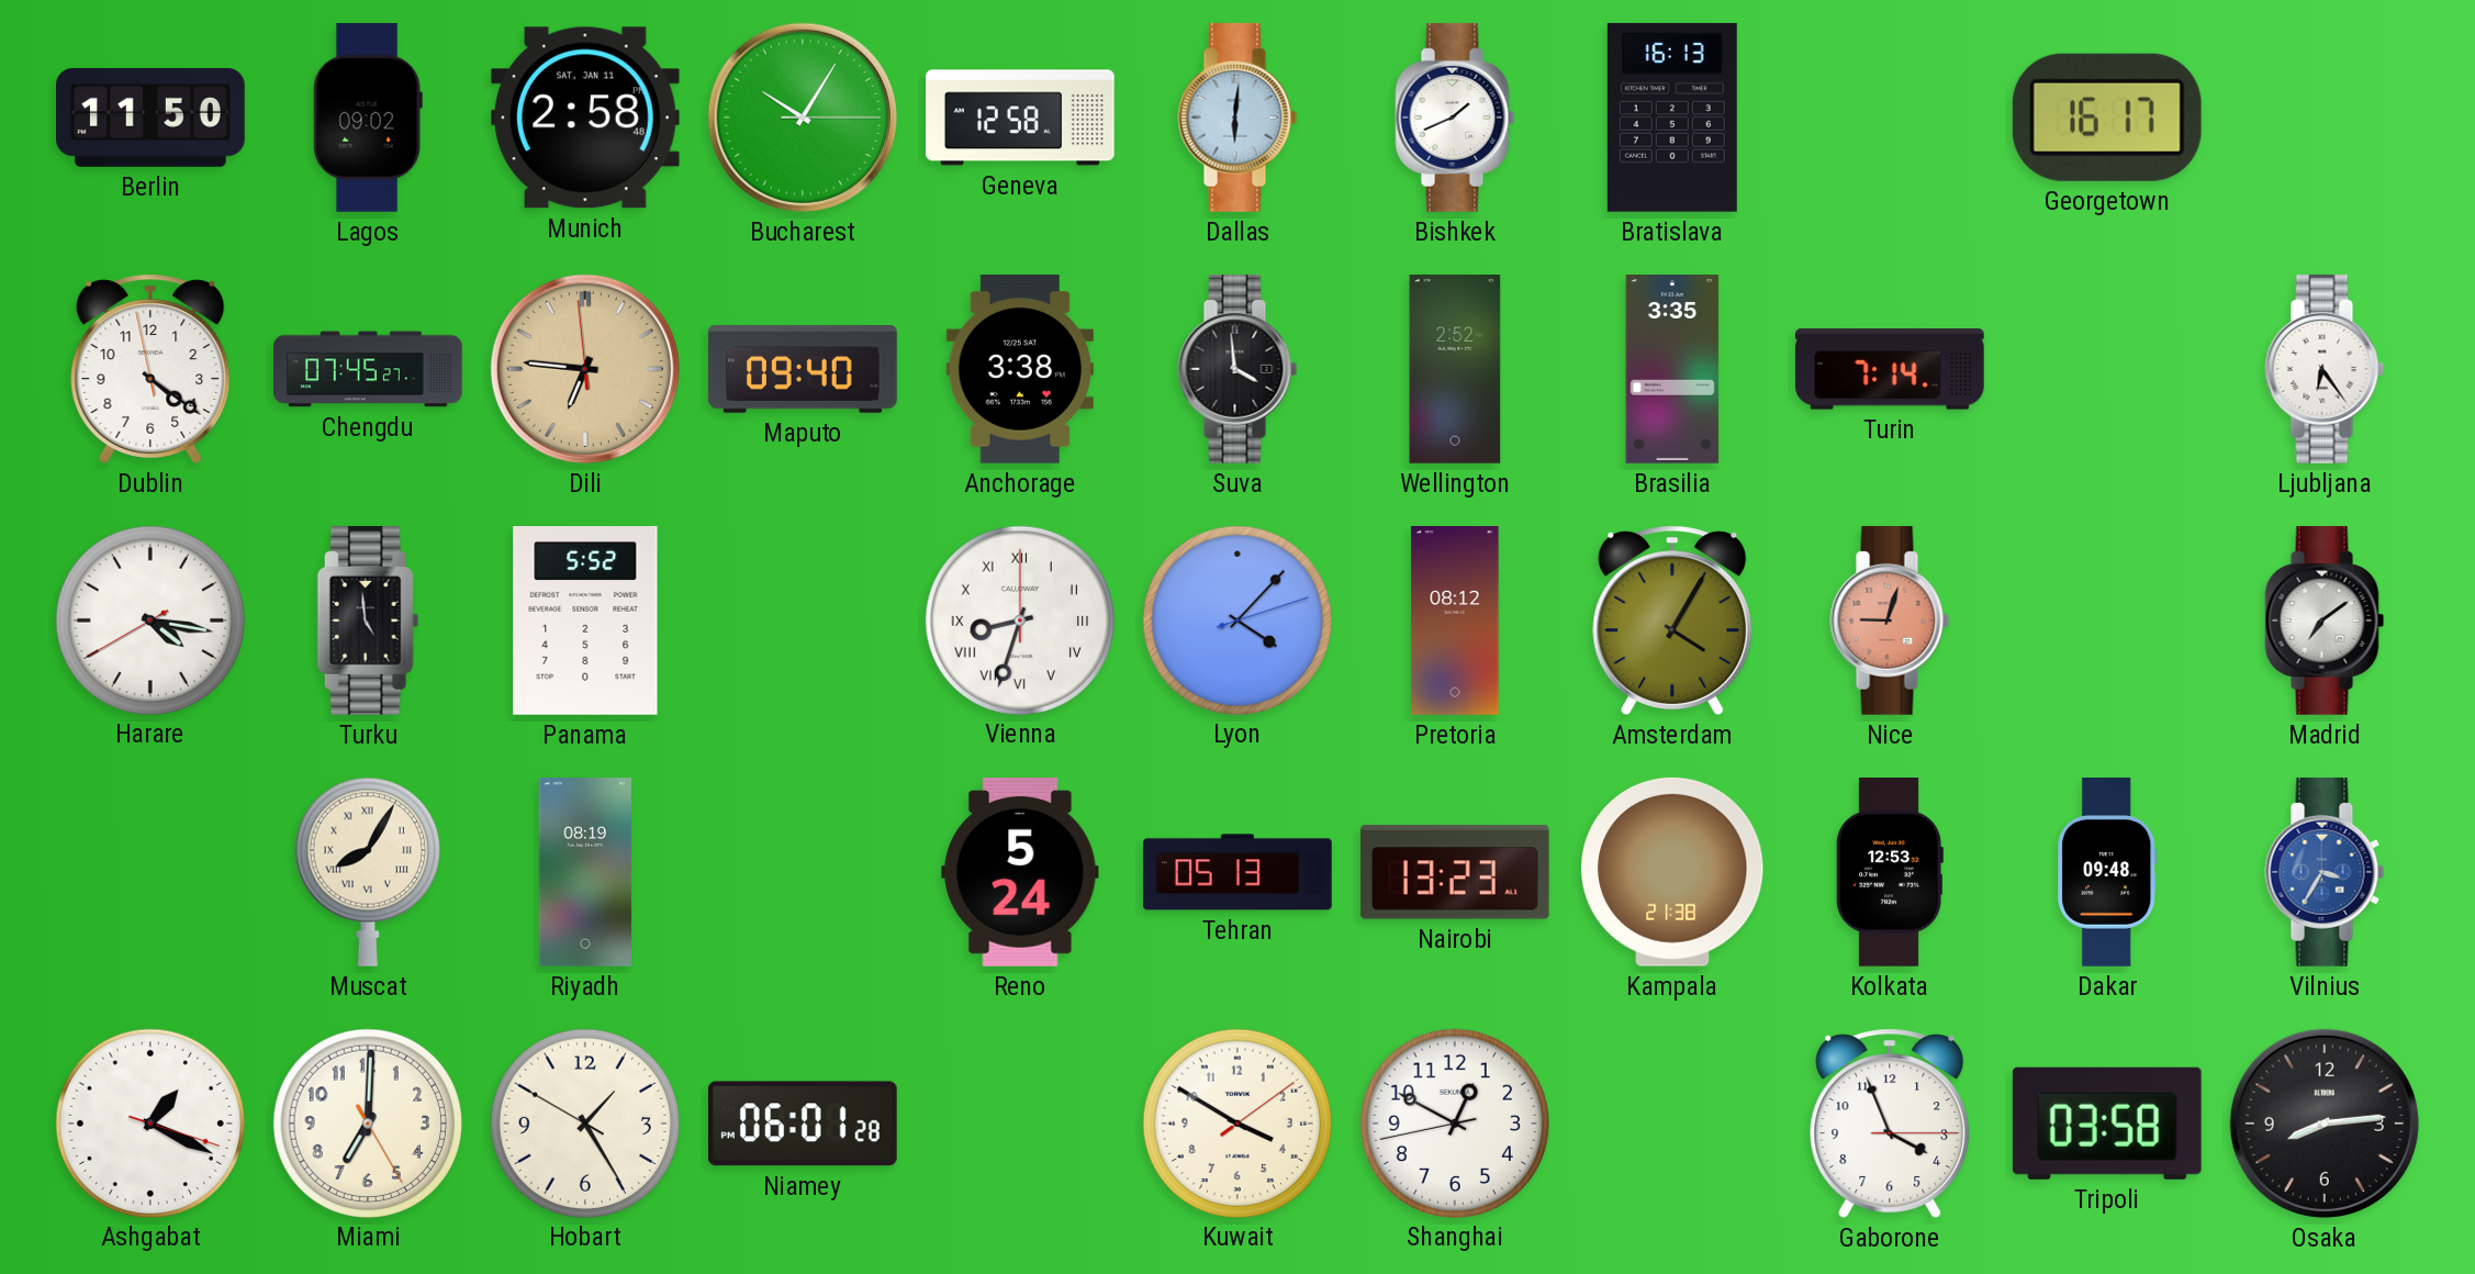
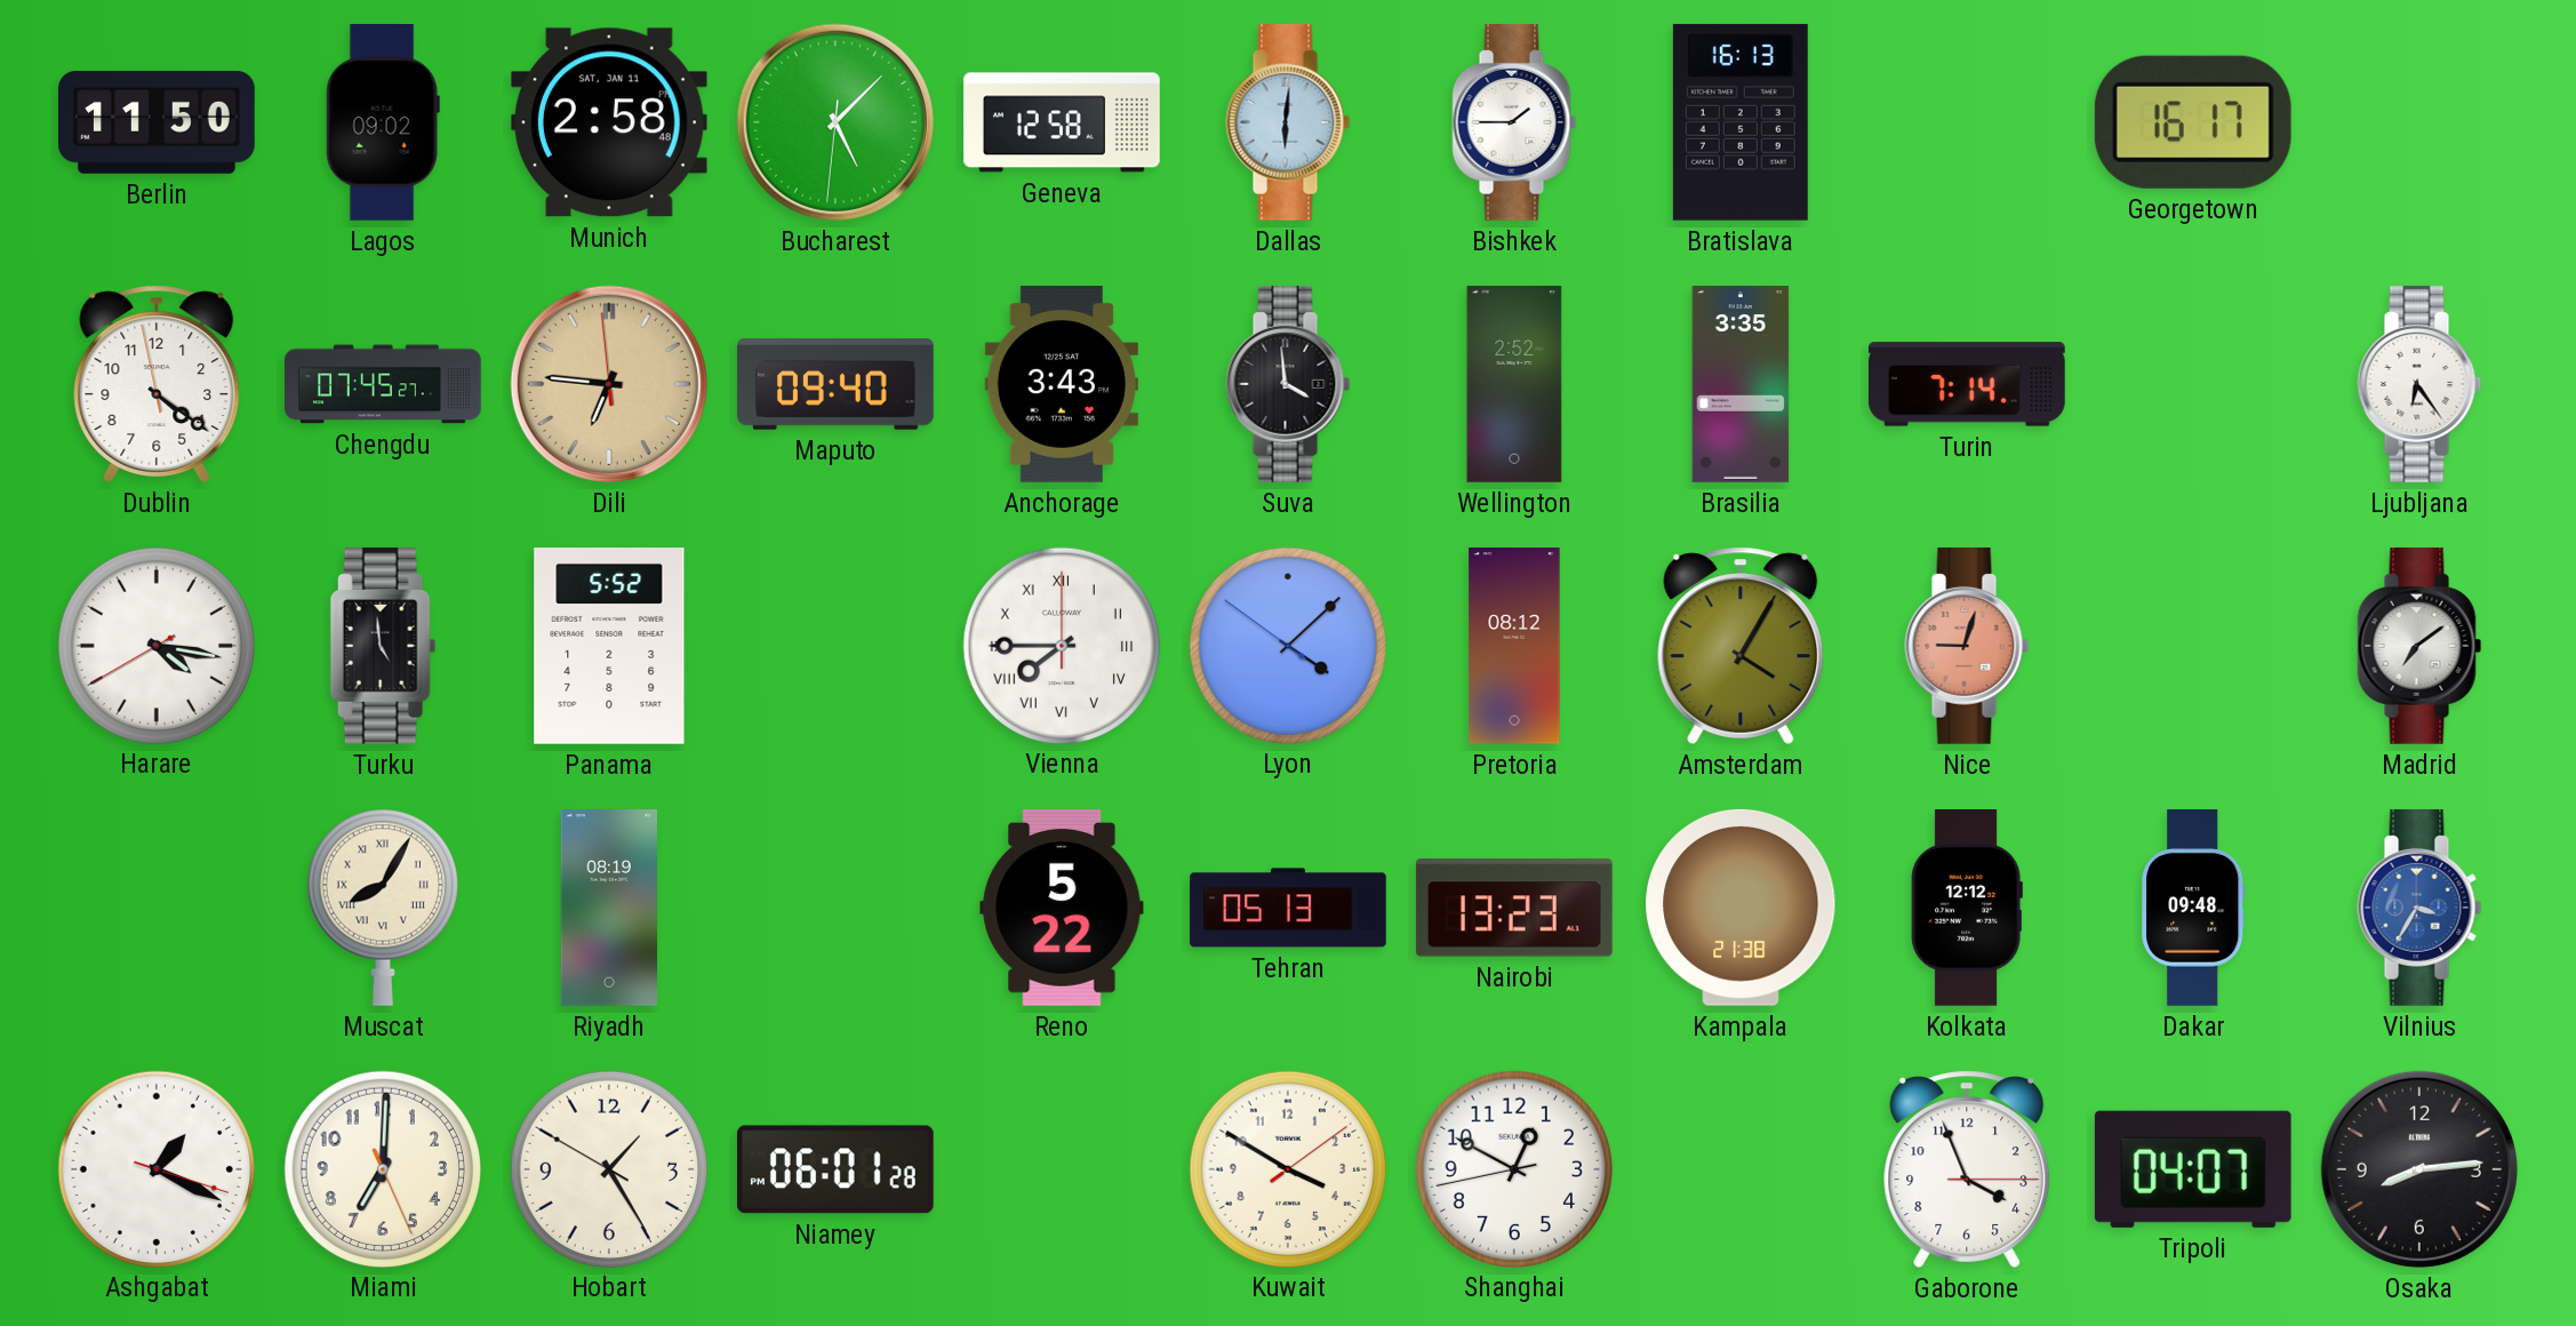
Bucharest: 10:05 -> 5:07
Bishkek: 1:41 -> 1:45
Anchorage: 3:38 -> 3:43
Vienna: 8:33 -> 7:45
Lyon: 4:07:12 -> 4:07:51
Reno: 5:24 -> 5:22
Kolkata: 12:53 -> 12:12
Miami: 7:00:25 -> 7:00:26
Tripoli: 03:58 -> 04:07
